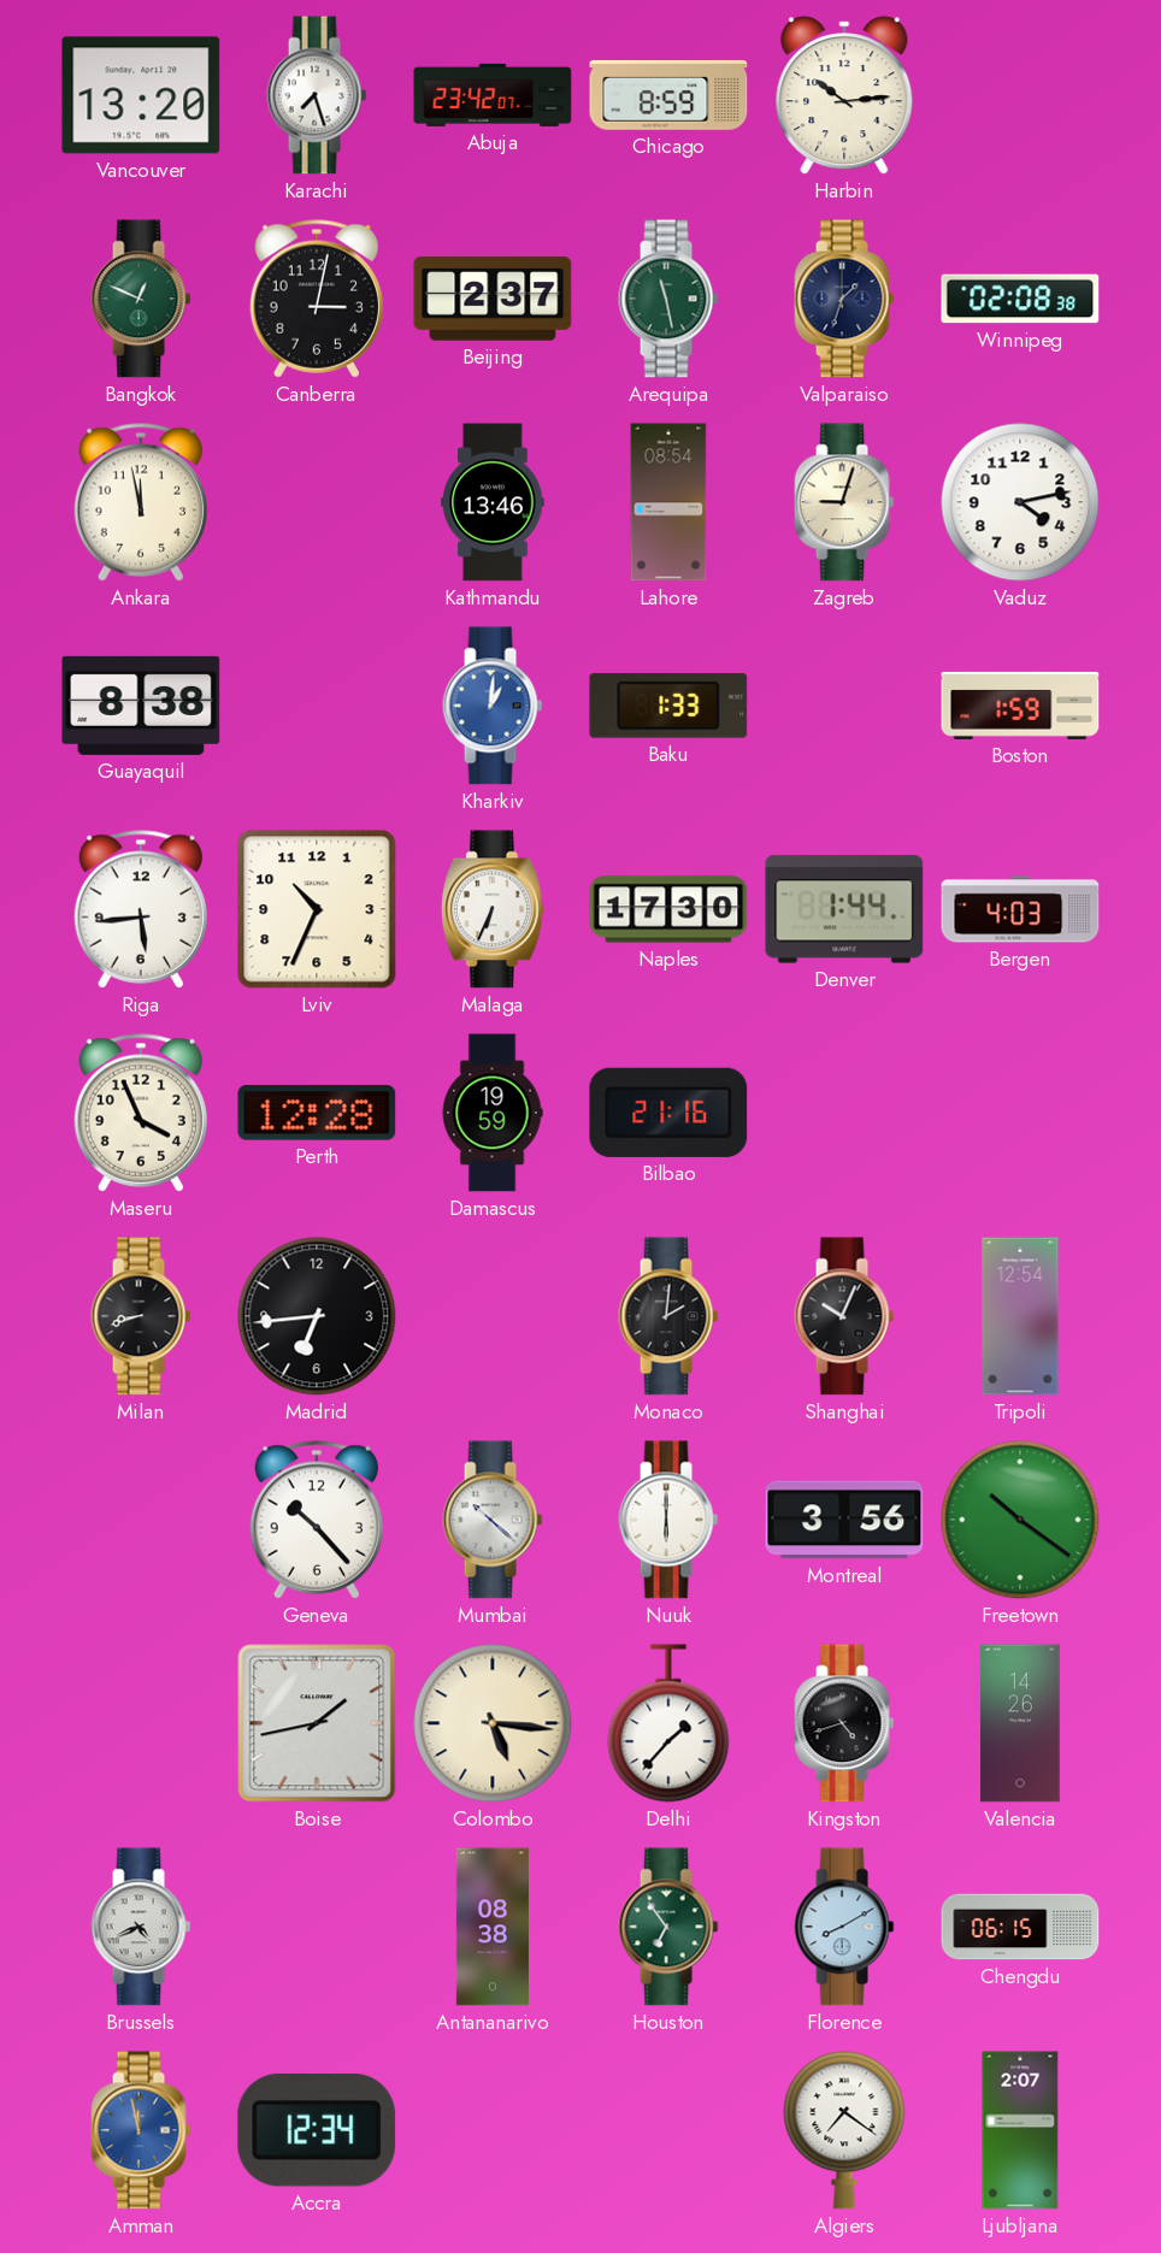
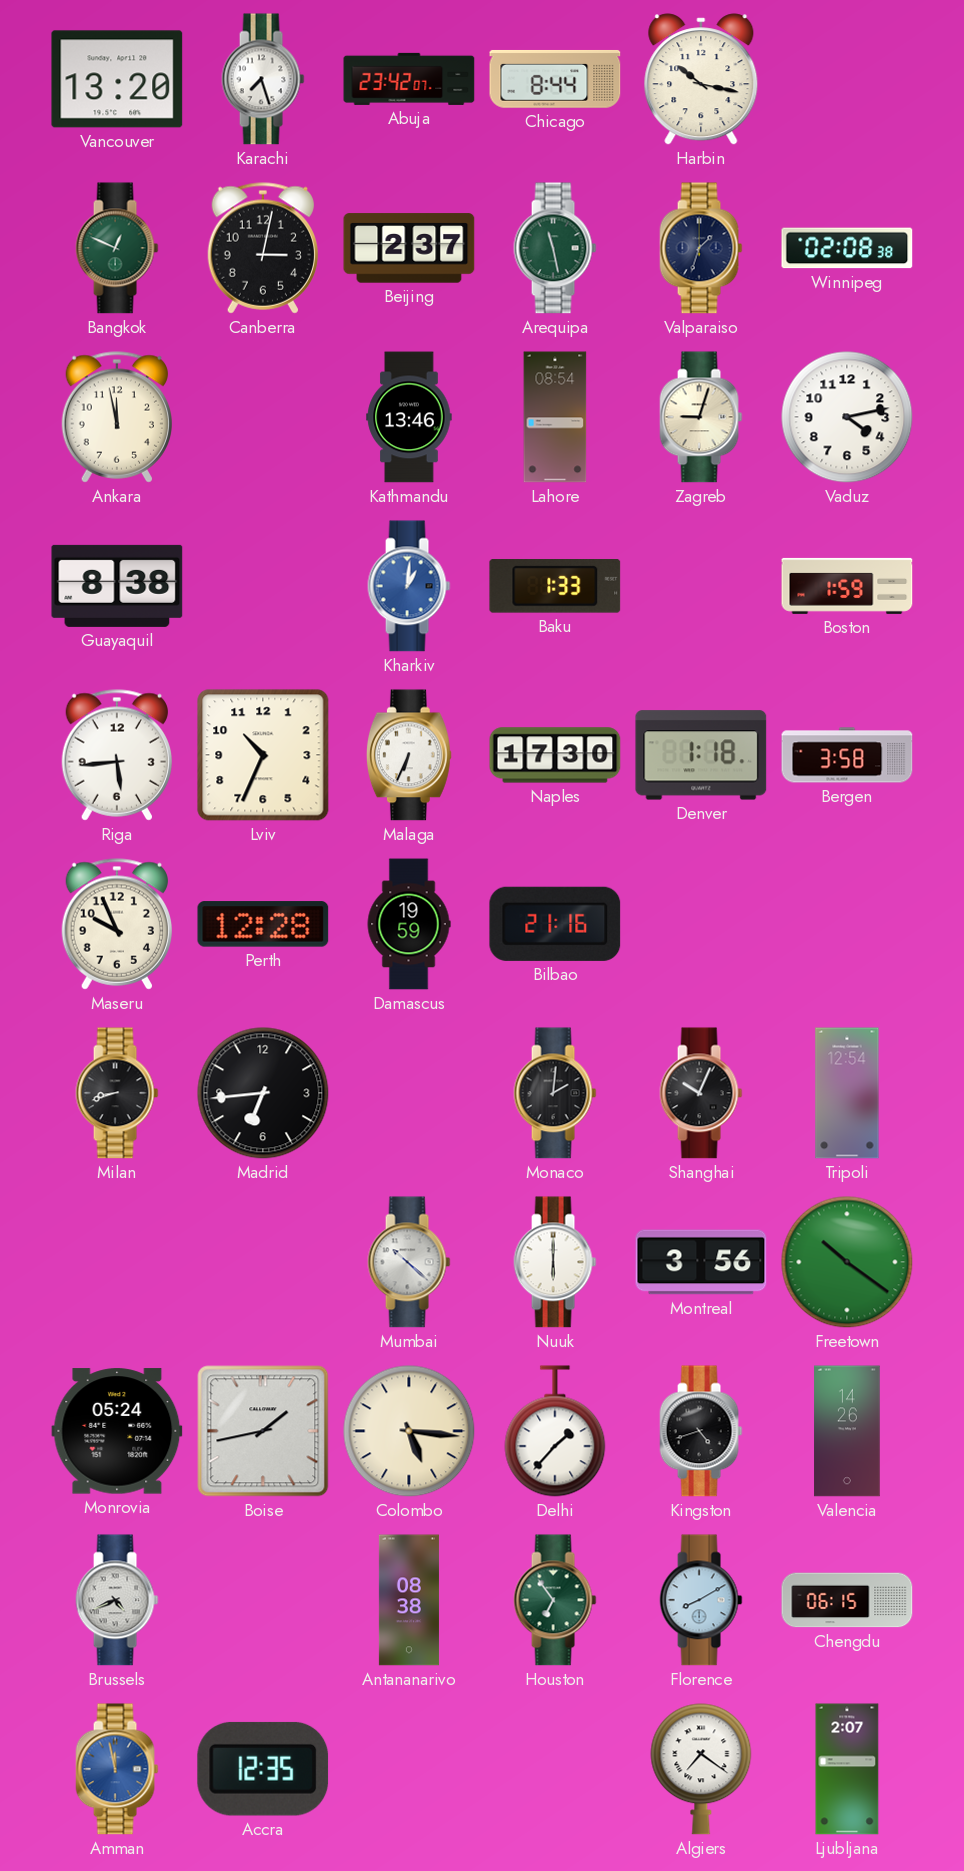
Chicago: 8:59 -> 8:44
Harbin: 10:14 -> 10:17
Denver: 1:44 -> 1:18
Bergen: 4:03 -> 3:58
Maseru: 3:56 -> 9:56
Geneva: 10:23 -> none
Monrovia: none -> 05:24
Accra: 12:34 -> 12:35
